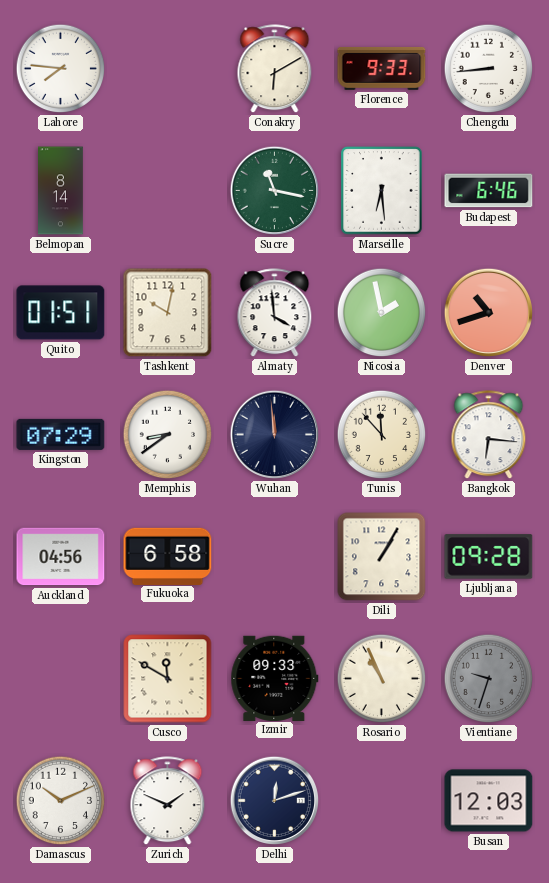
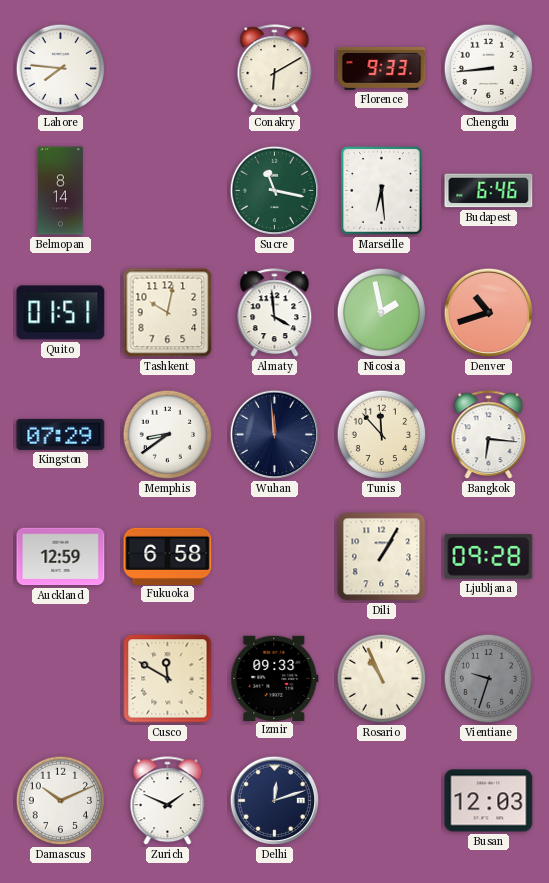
Auckland: 04:56 -> 12:59
